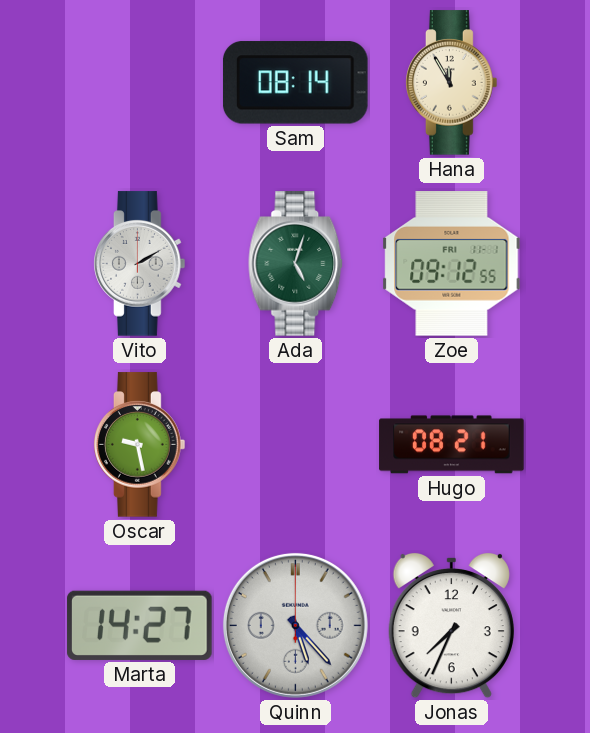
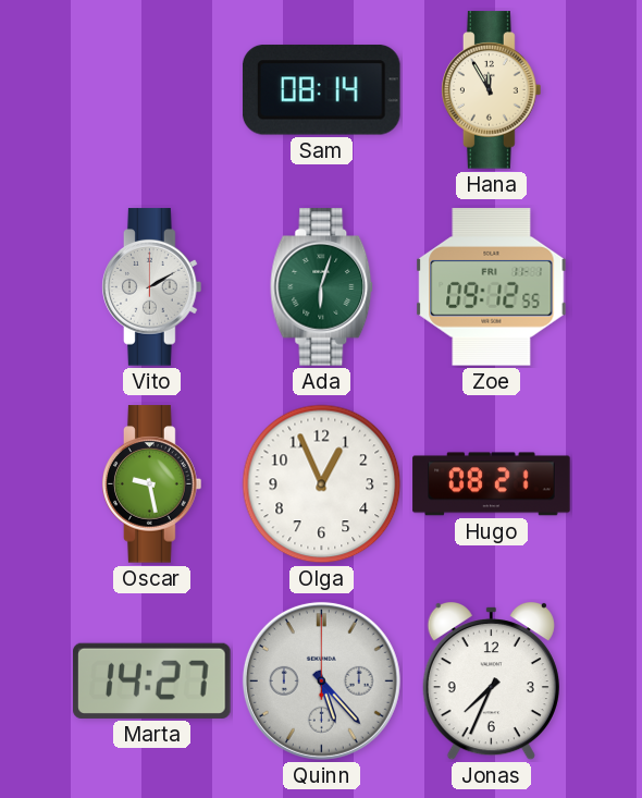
Ada: 5:03 -> 6:03
Olga: none -> 12:56
